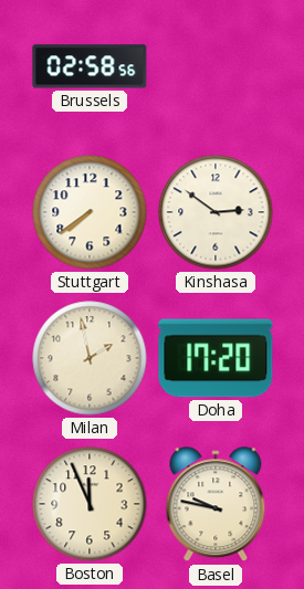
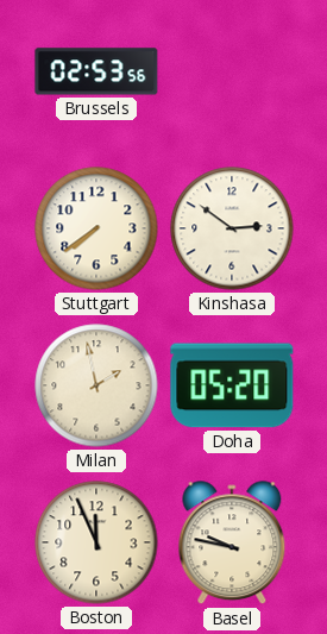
Brussels: 02:58 -> 02:53
Doha: 17:20 -> 05:20
